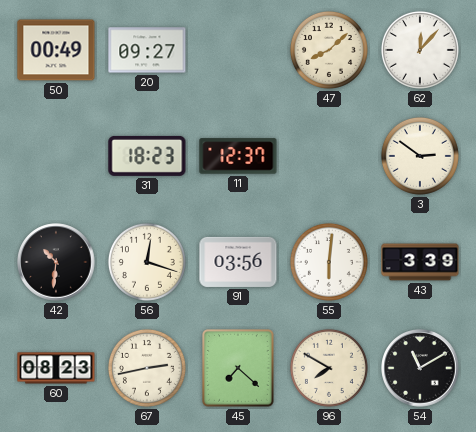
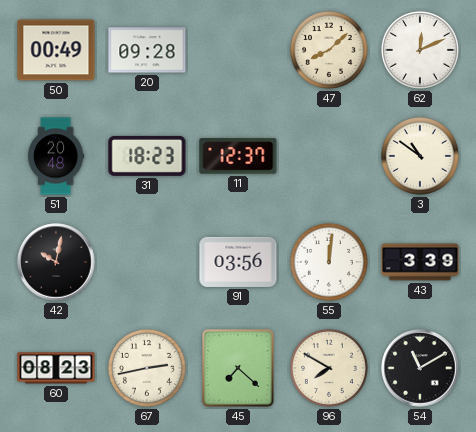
20: 09:27 -> 09:28
62: 12:07 -> 12:11
51: none -> 20:48
3: 2:51 -> 10:51
42: 10:31 -> 10:02
56: 12:18 -> none
55: 6:01 -> 12:01
